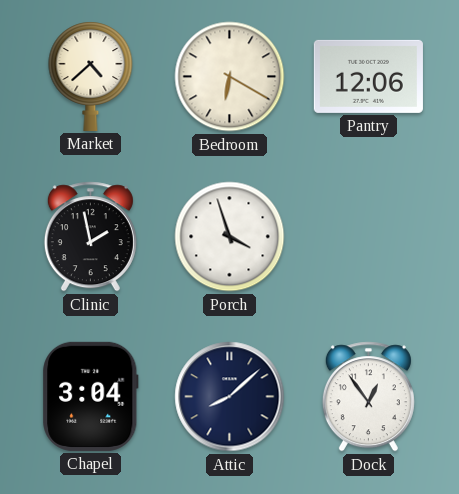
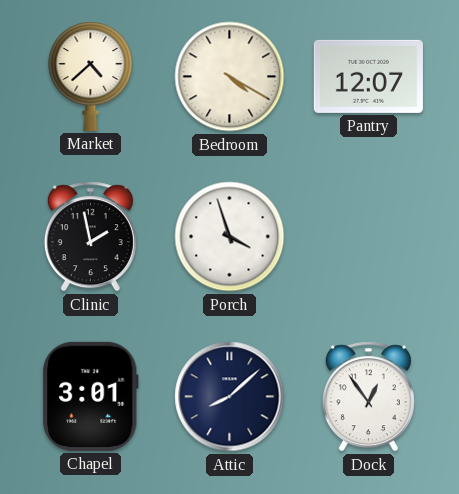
Bedroom: 6:20 -> 4:20
Pantry: 12:06 -> 12:07
Chapel: 3:04 -> 3:01
